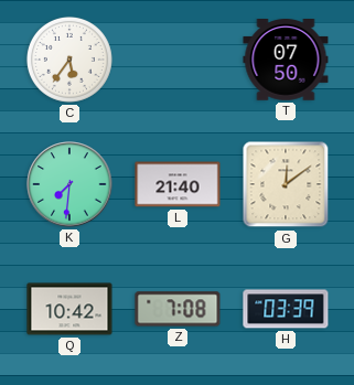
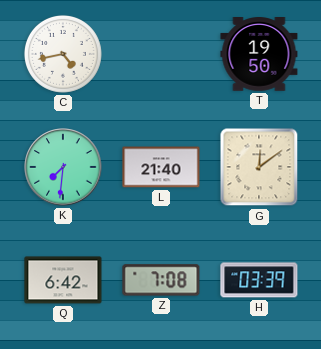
C: 5:36 -> 4:43
T: 07:50 -> 19:50
Q: 10:42 -> 6:42
